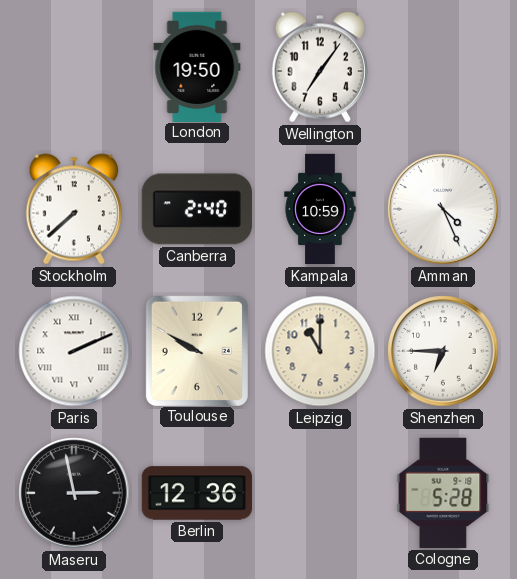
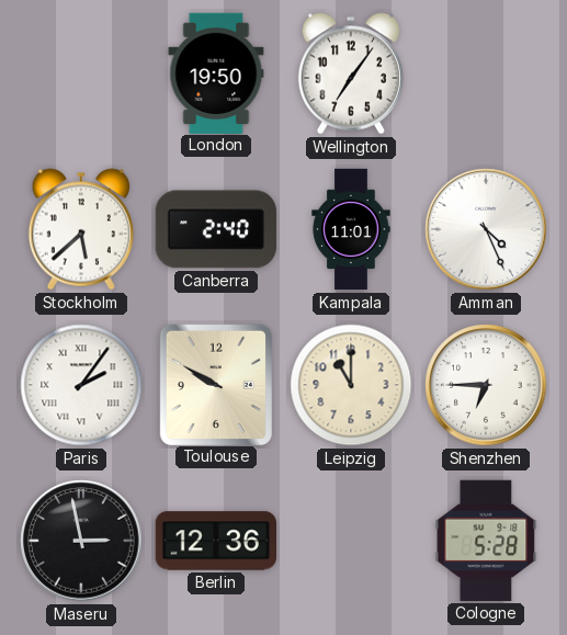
Stockholm: 7:38 -> 5:38
Kampala: 10:59 -> 11:01
Paris: 2:11 -> 2:06
